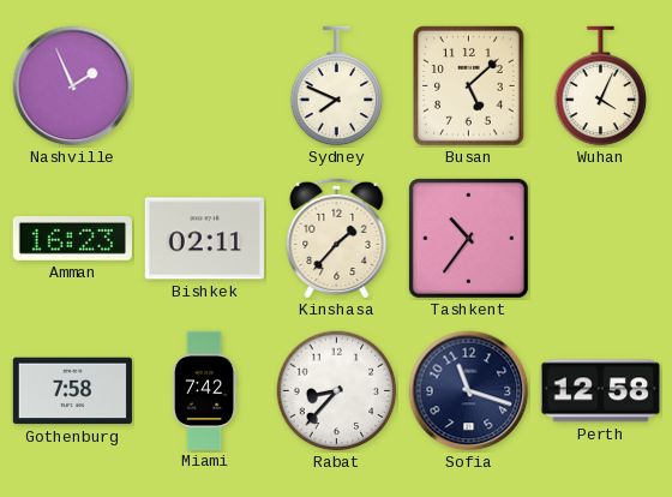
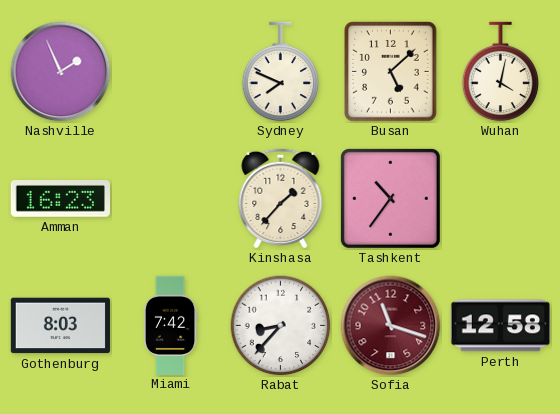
Wuhan: 4:04 -> 4:02
Bishkek: 02:11 -> none
Gothenburg: 7:58 -> 8:03
Sofia dial: navy -> burgundy
